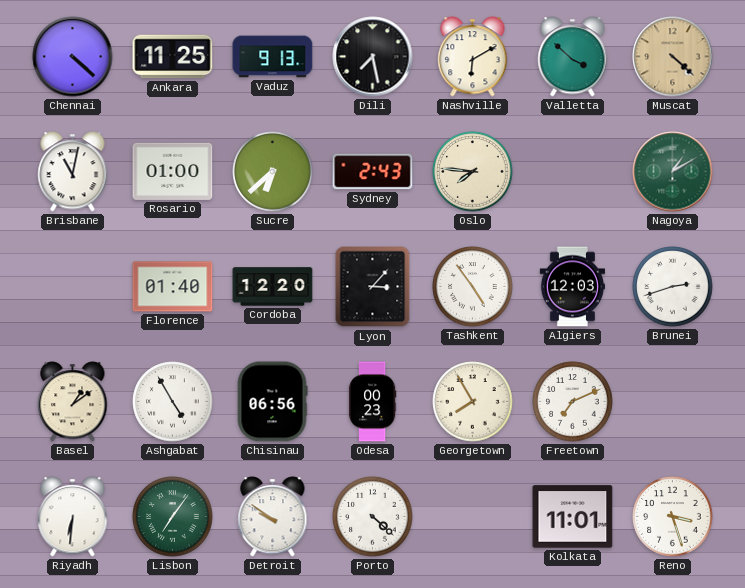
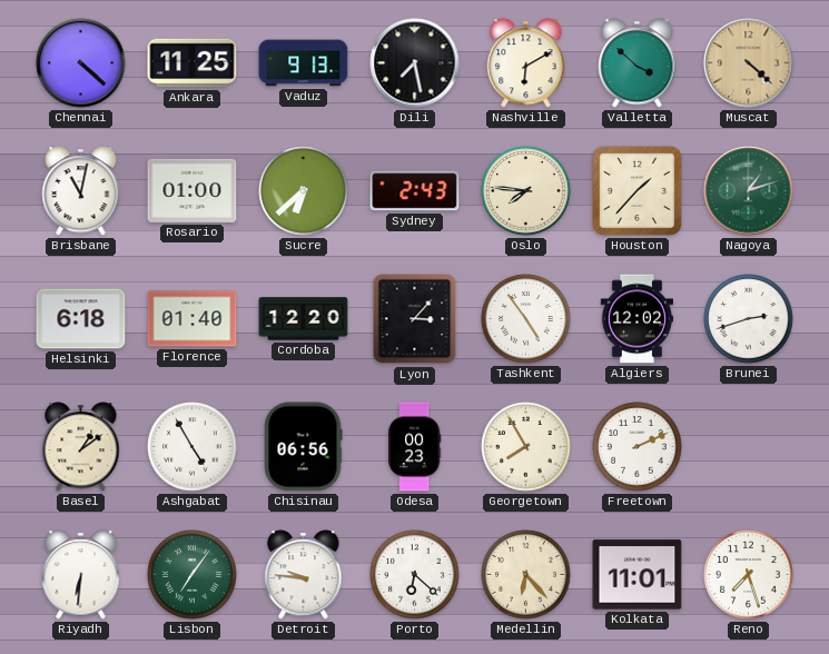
Houston: none -> 1:37
Nagoya: 1:10 -> 1:12
Helsinki: none -> 6:18
Algiers: 12:03 -> 12:02
Freetown: 7:11 -> 2:11
Detroit: 9:51 -> 9:46
Porto: 4:22 -> 6:22
Medellin: none -> 6:23
Reno: 3:27 -> 7:27
